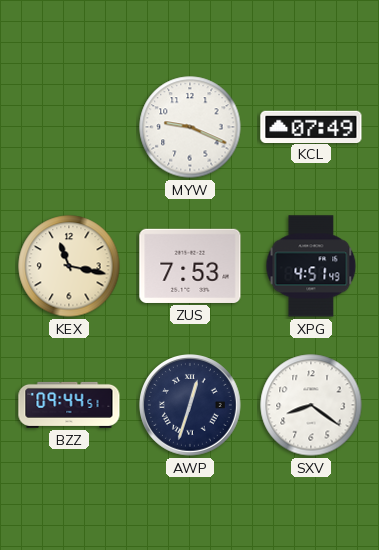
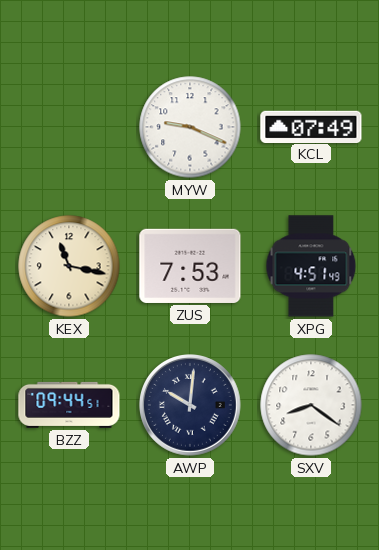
AWP: 12:33 -> 10:01
